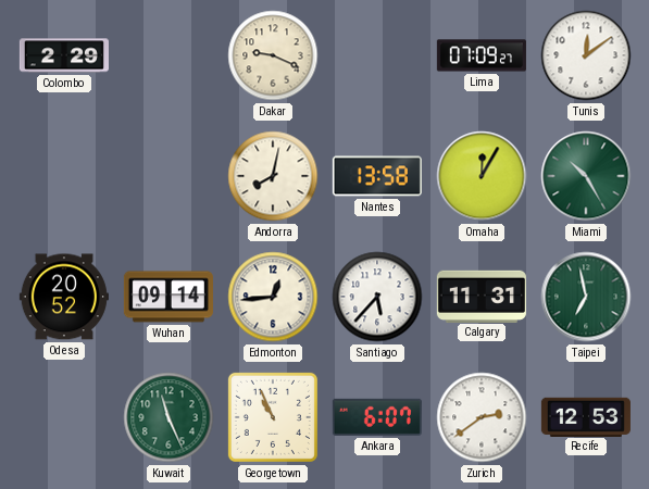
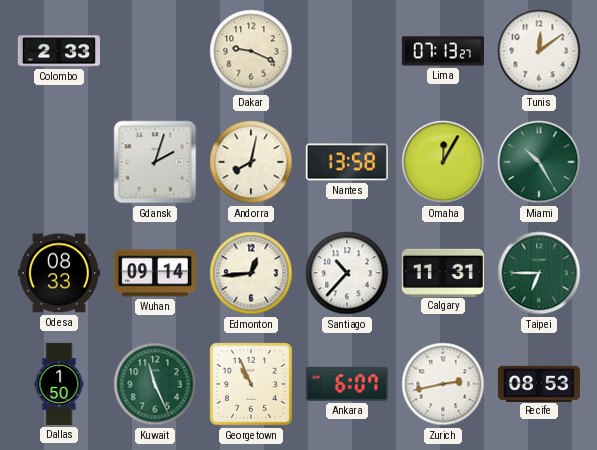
Colombo: 2:29 -> 2:33
Lima: 07:09 -> 07:13
Gdansk: none -> 2:03
Odesa: 20:52 -> 08:33
Santiago: 5:37 -> 10:37
Taipei: 6:58 -> 6:45
Dallas: none -> 1:50
Zurich: 2:39 -> 2:43
Recife: 12:53 -> 08:53
